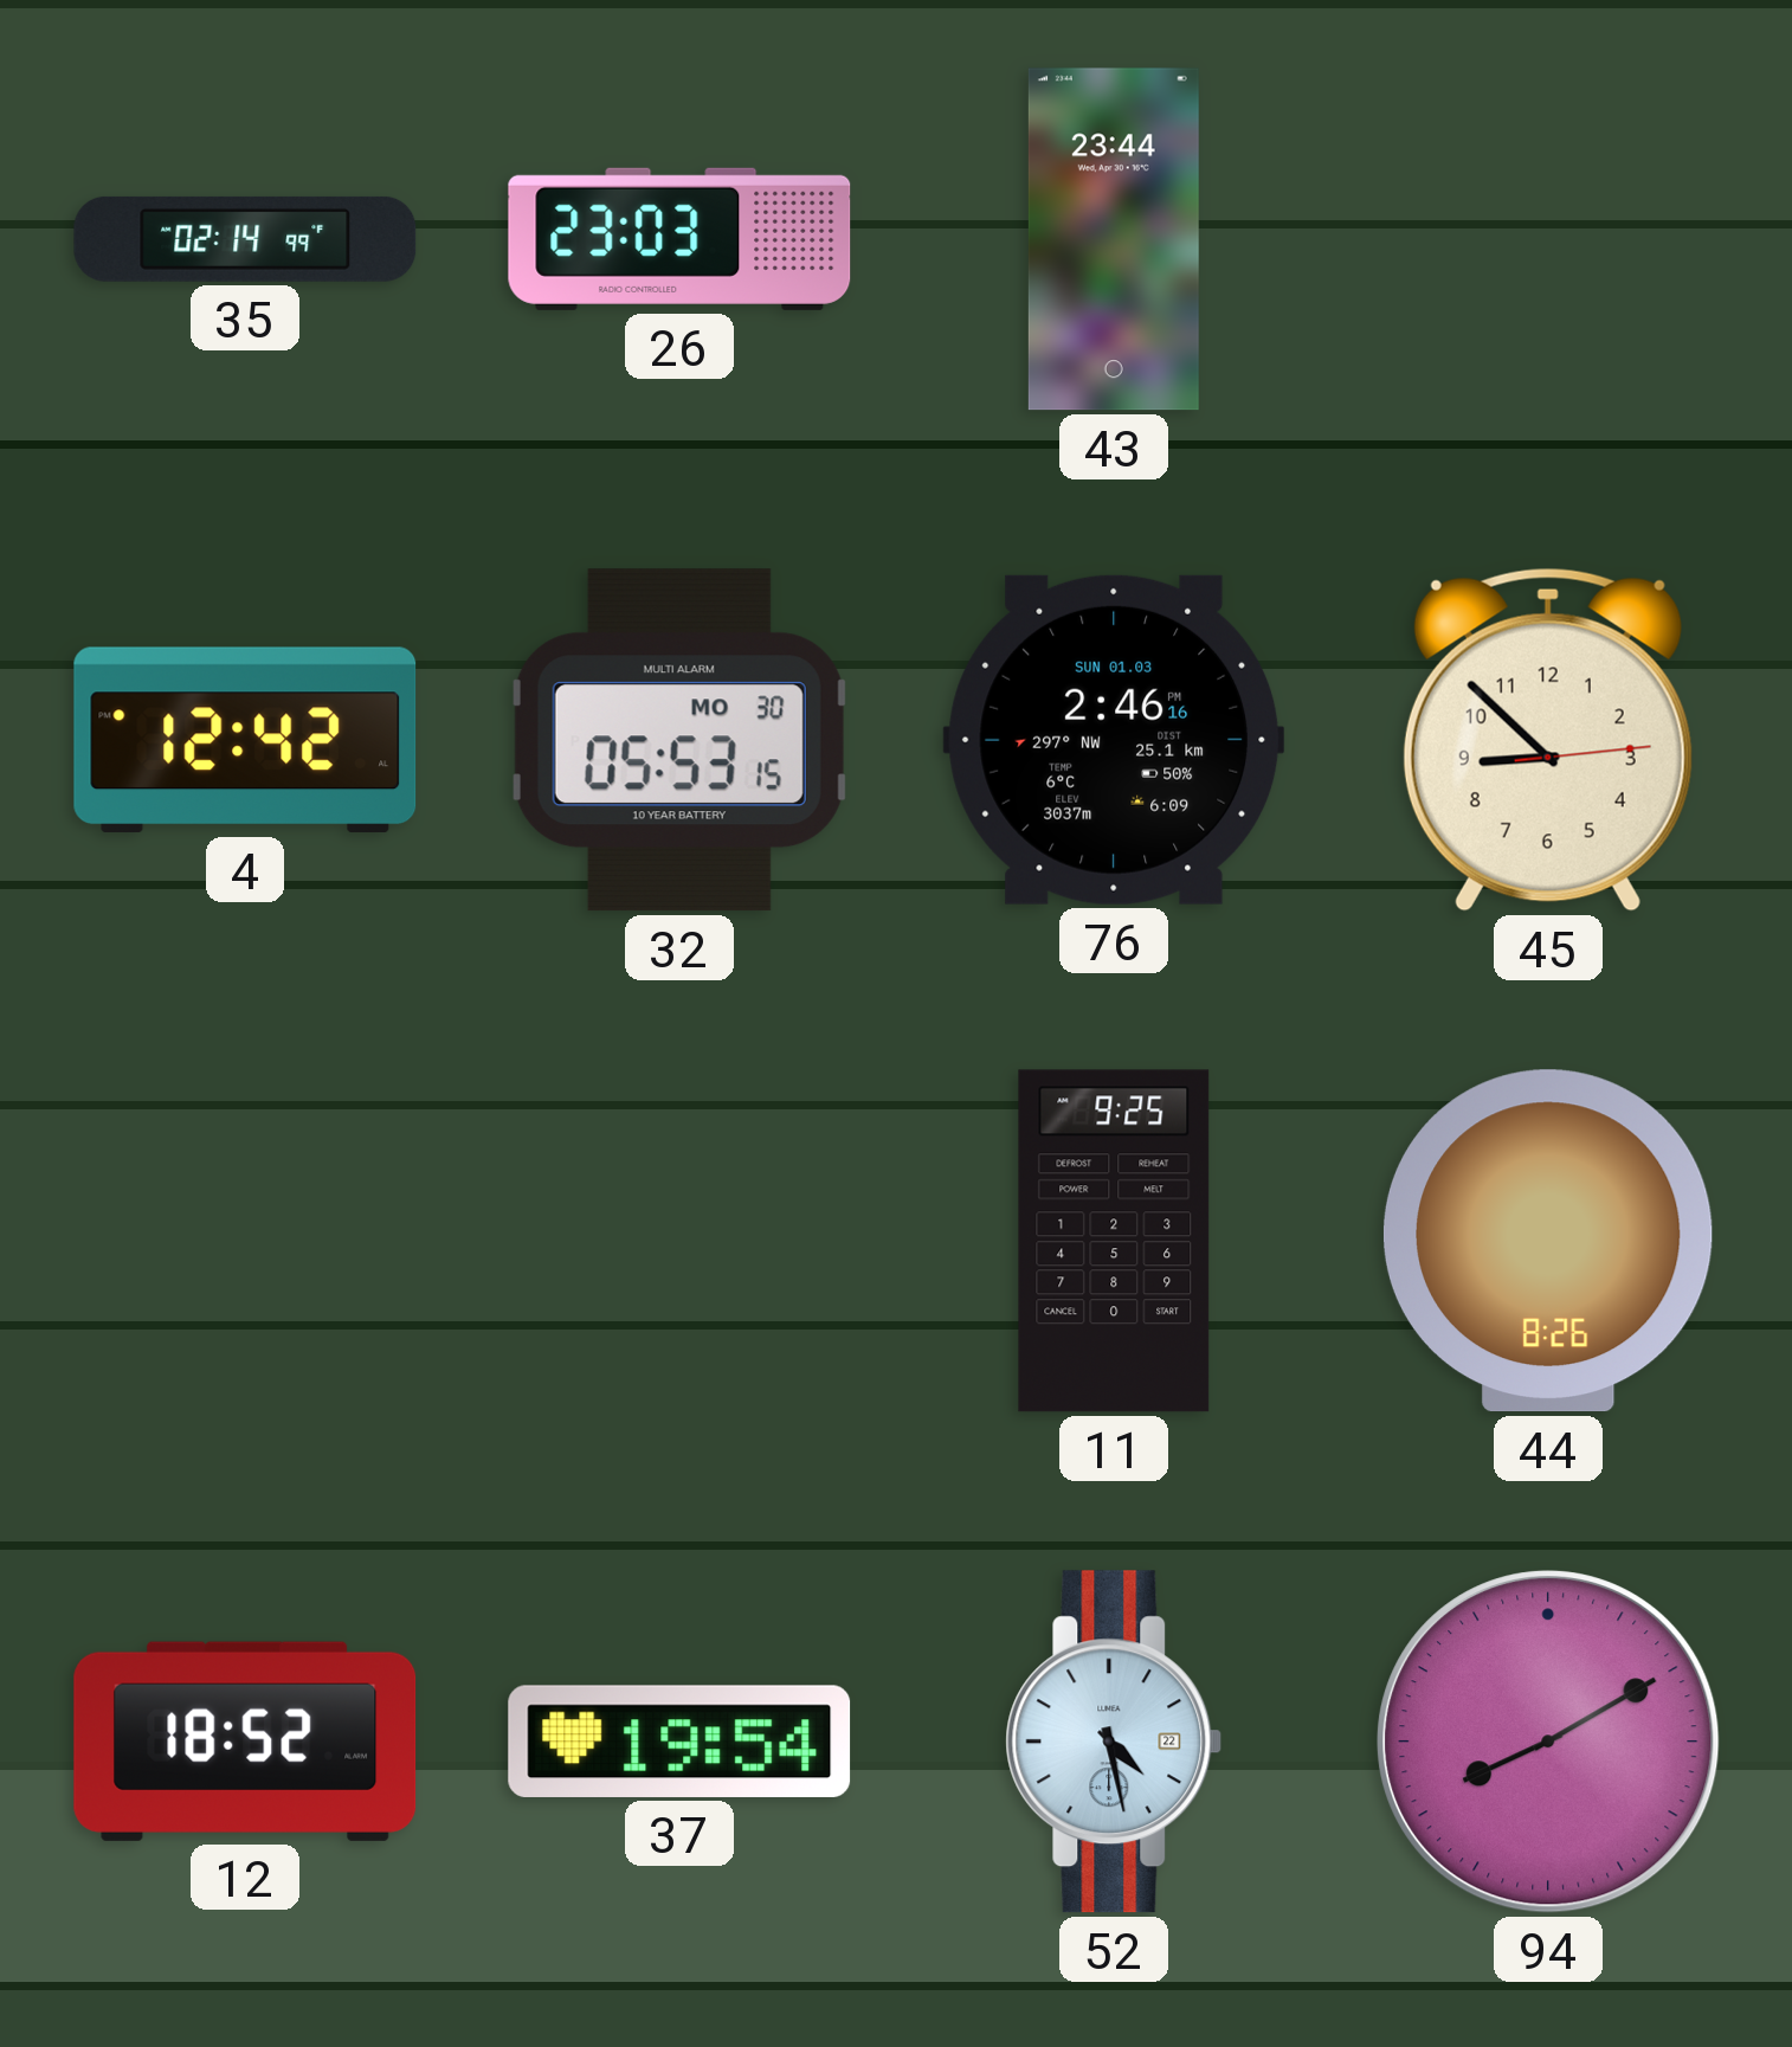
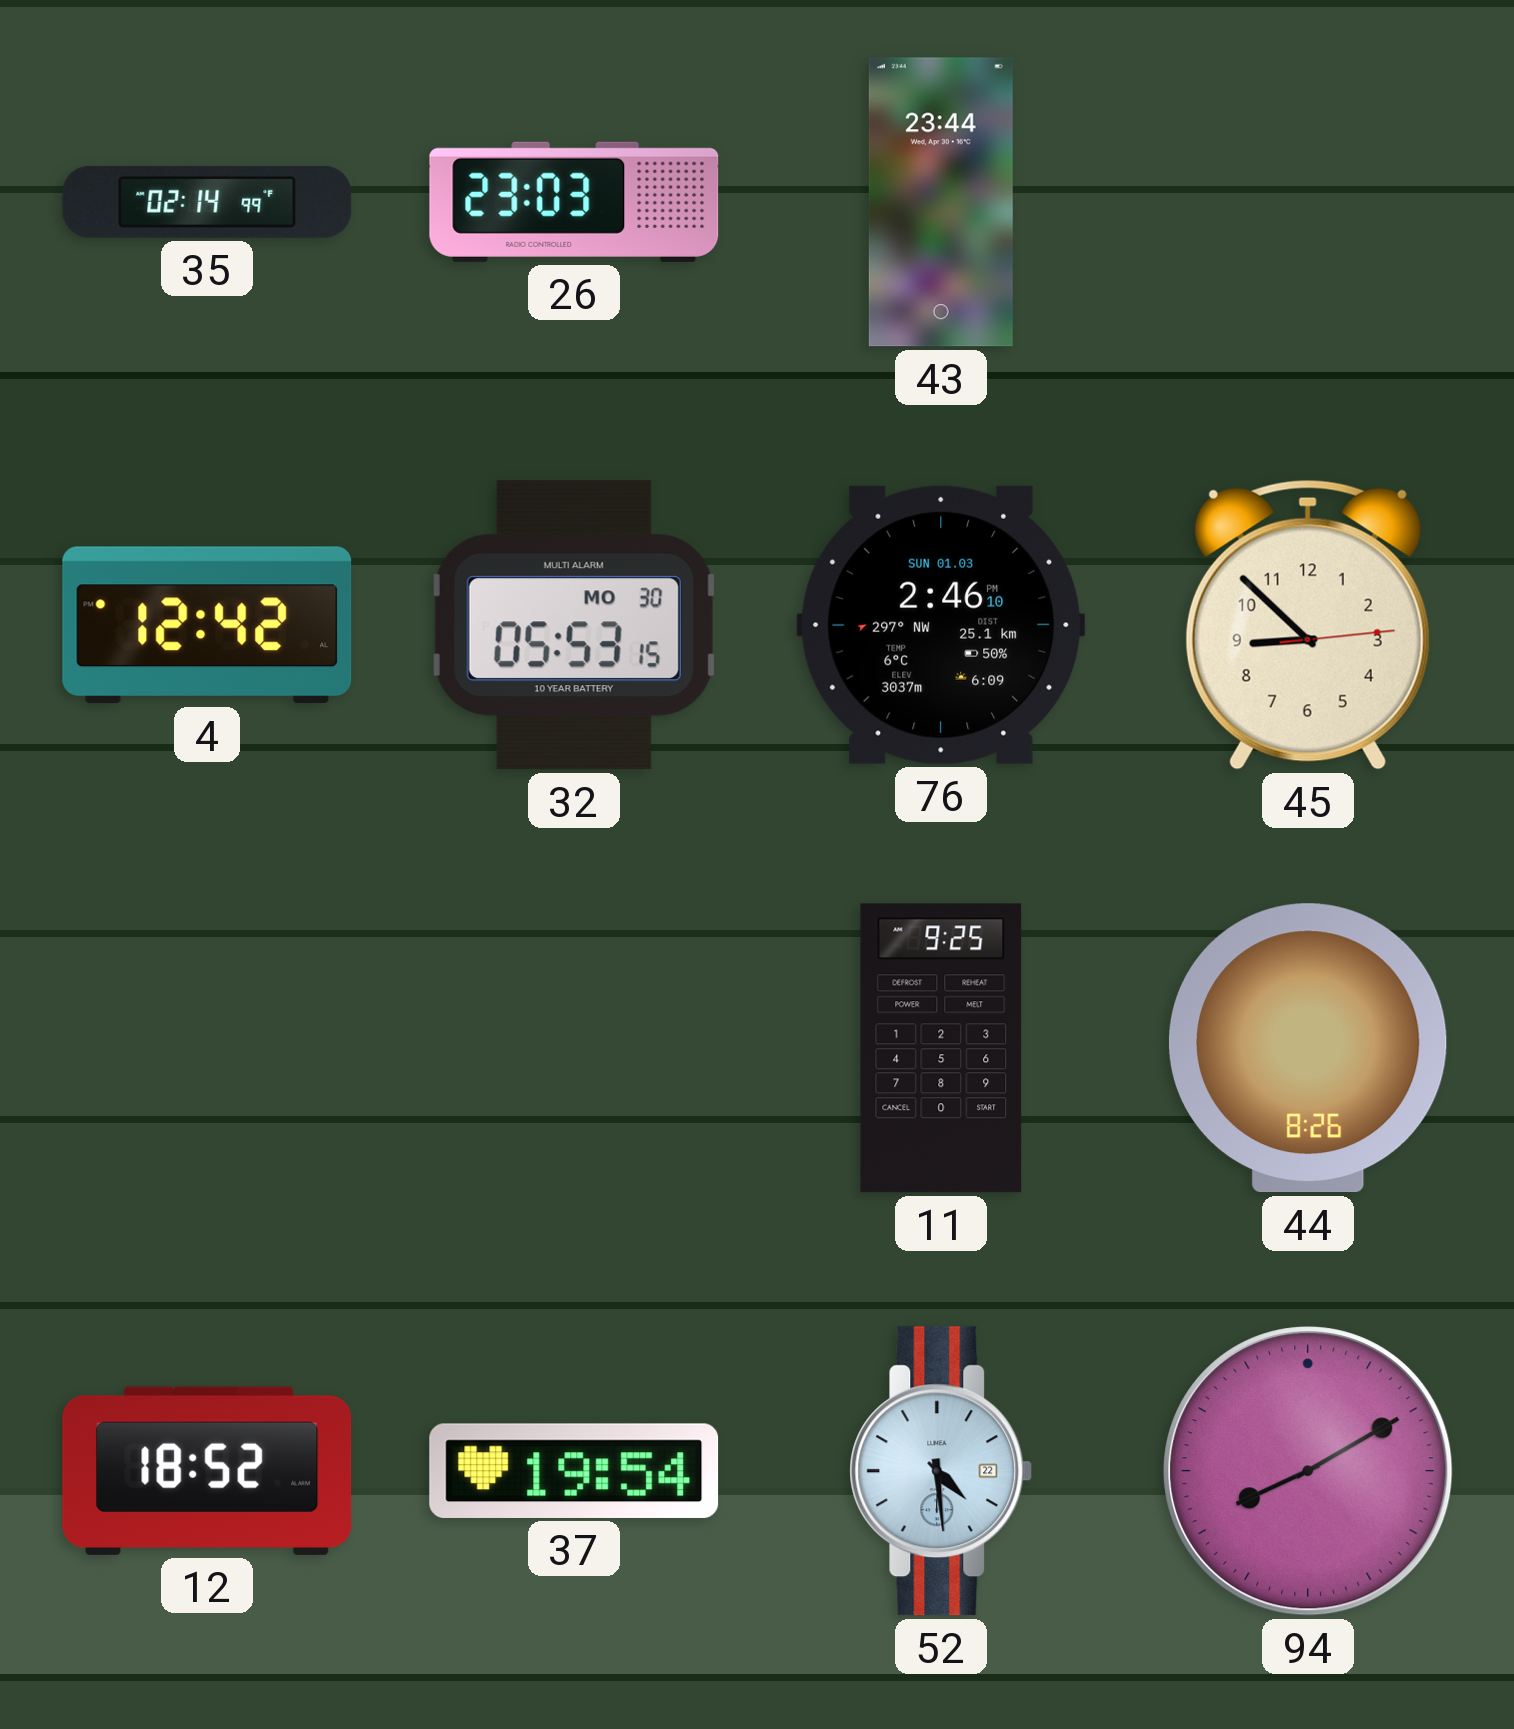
76: 2:46:16 PM -> 2:46:10 PM
52: 4:28 -> 4:29
